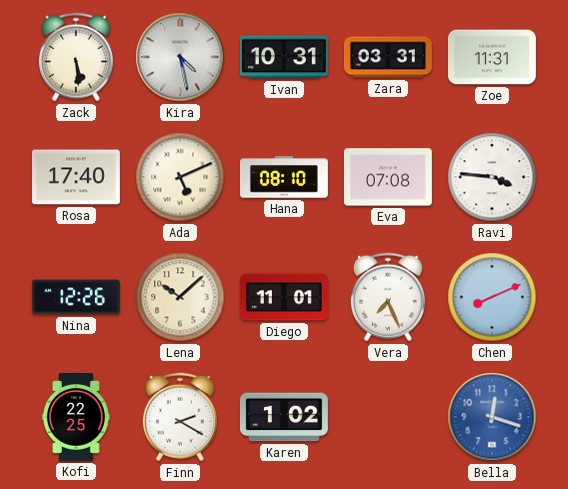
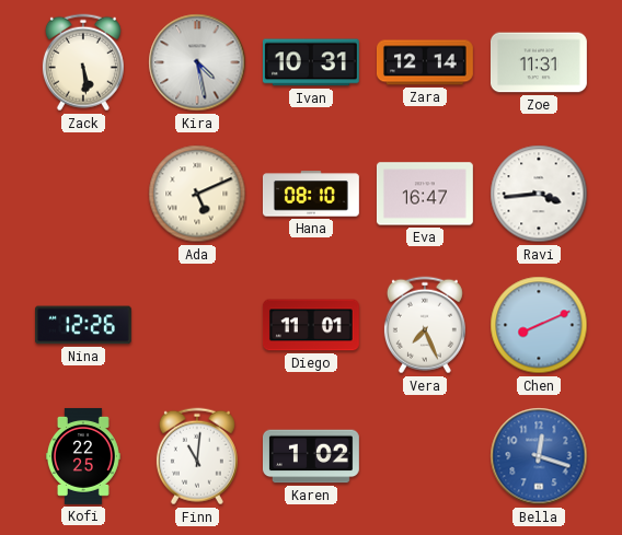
Zara: 03:31 -> 12:14
Rosa: 17:40 -> none
Eva: 07:08 -> 16:47
Ravi: 3:46 -> 3:44
Lena: 10:08 -> none
Finn: 2:20 -> 11:01
